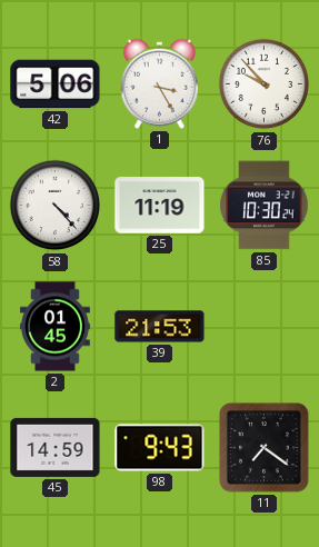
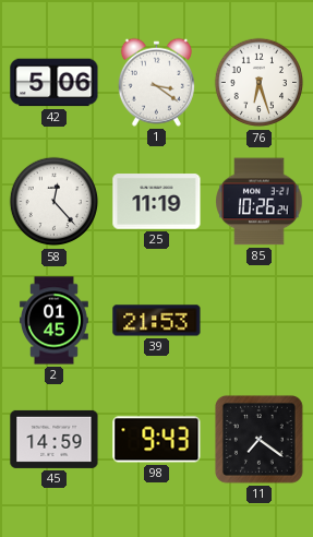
1: 3:25 -> 3:21
76: 9:53 -> 6:27
58: 4:23 -> 12:23
85: 10:30 -> 10:26
